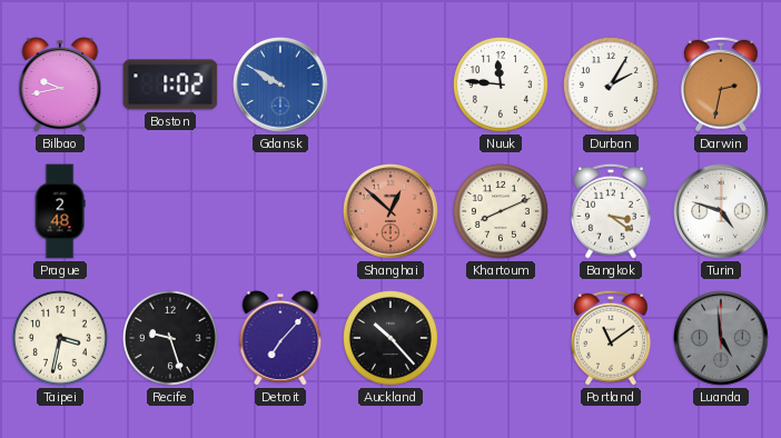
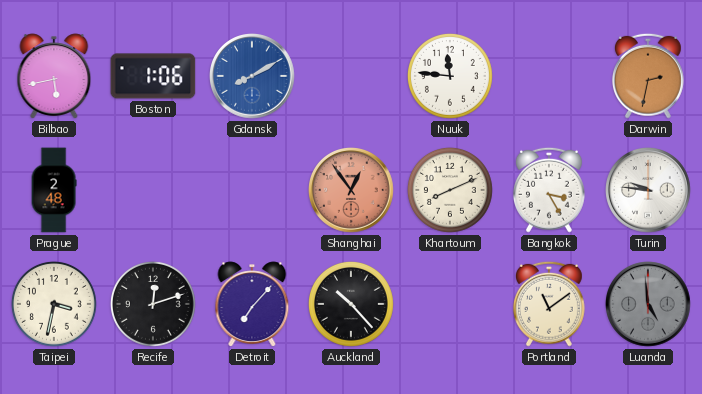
Bilbao: 9:43 -> 5:43
Boston: 1:02 -> 1:06
Gdansk: 9:50 -> 8:10
Durban: 2:05 -> none
Shanghai: 12:52 -> 12:54
Bangkok: 3:21 -> 3:25
Turin: 4:48 -> 9:46
Recife: 9:27 -> 12:12
